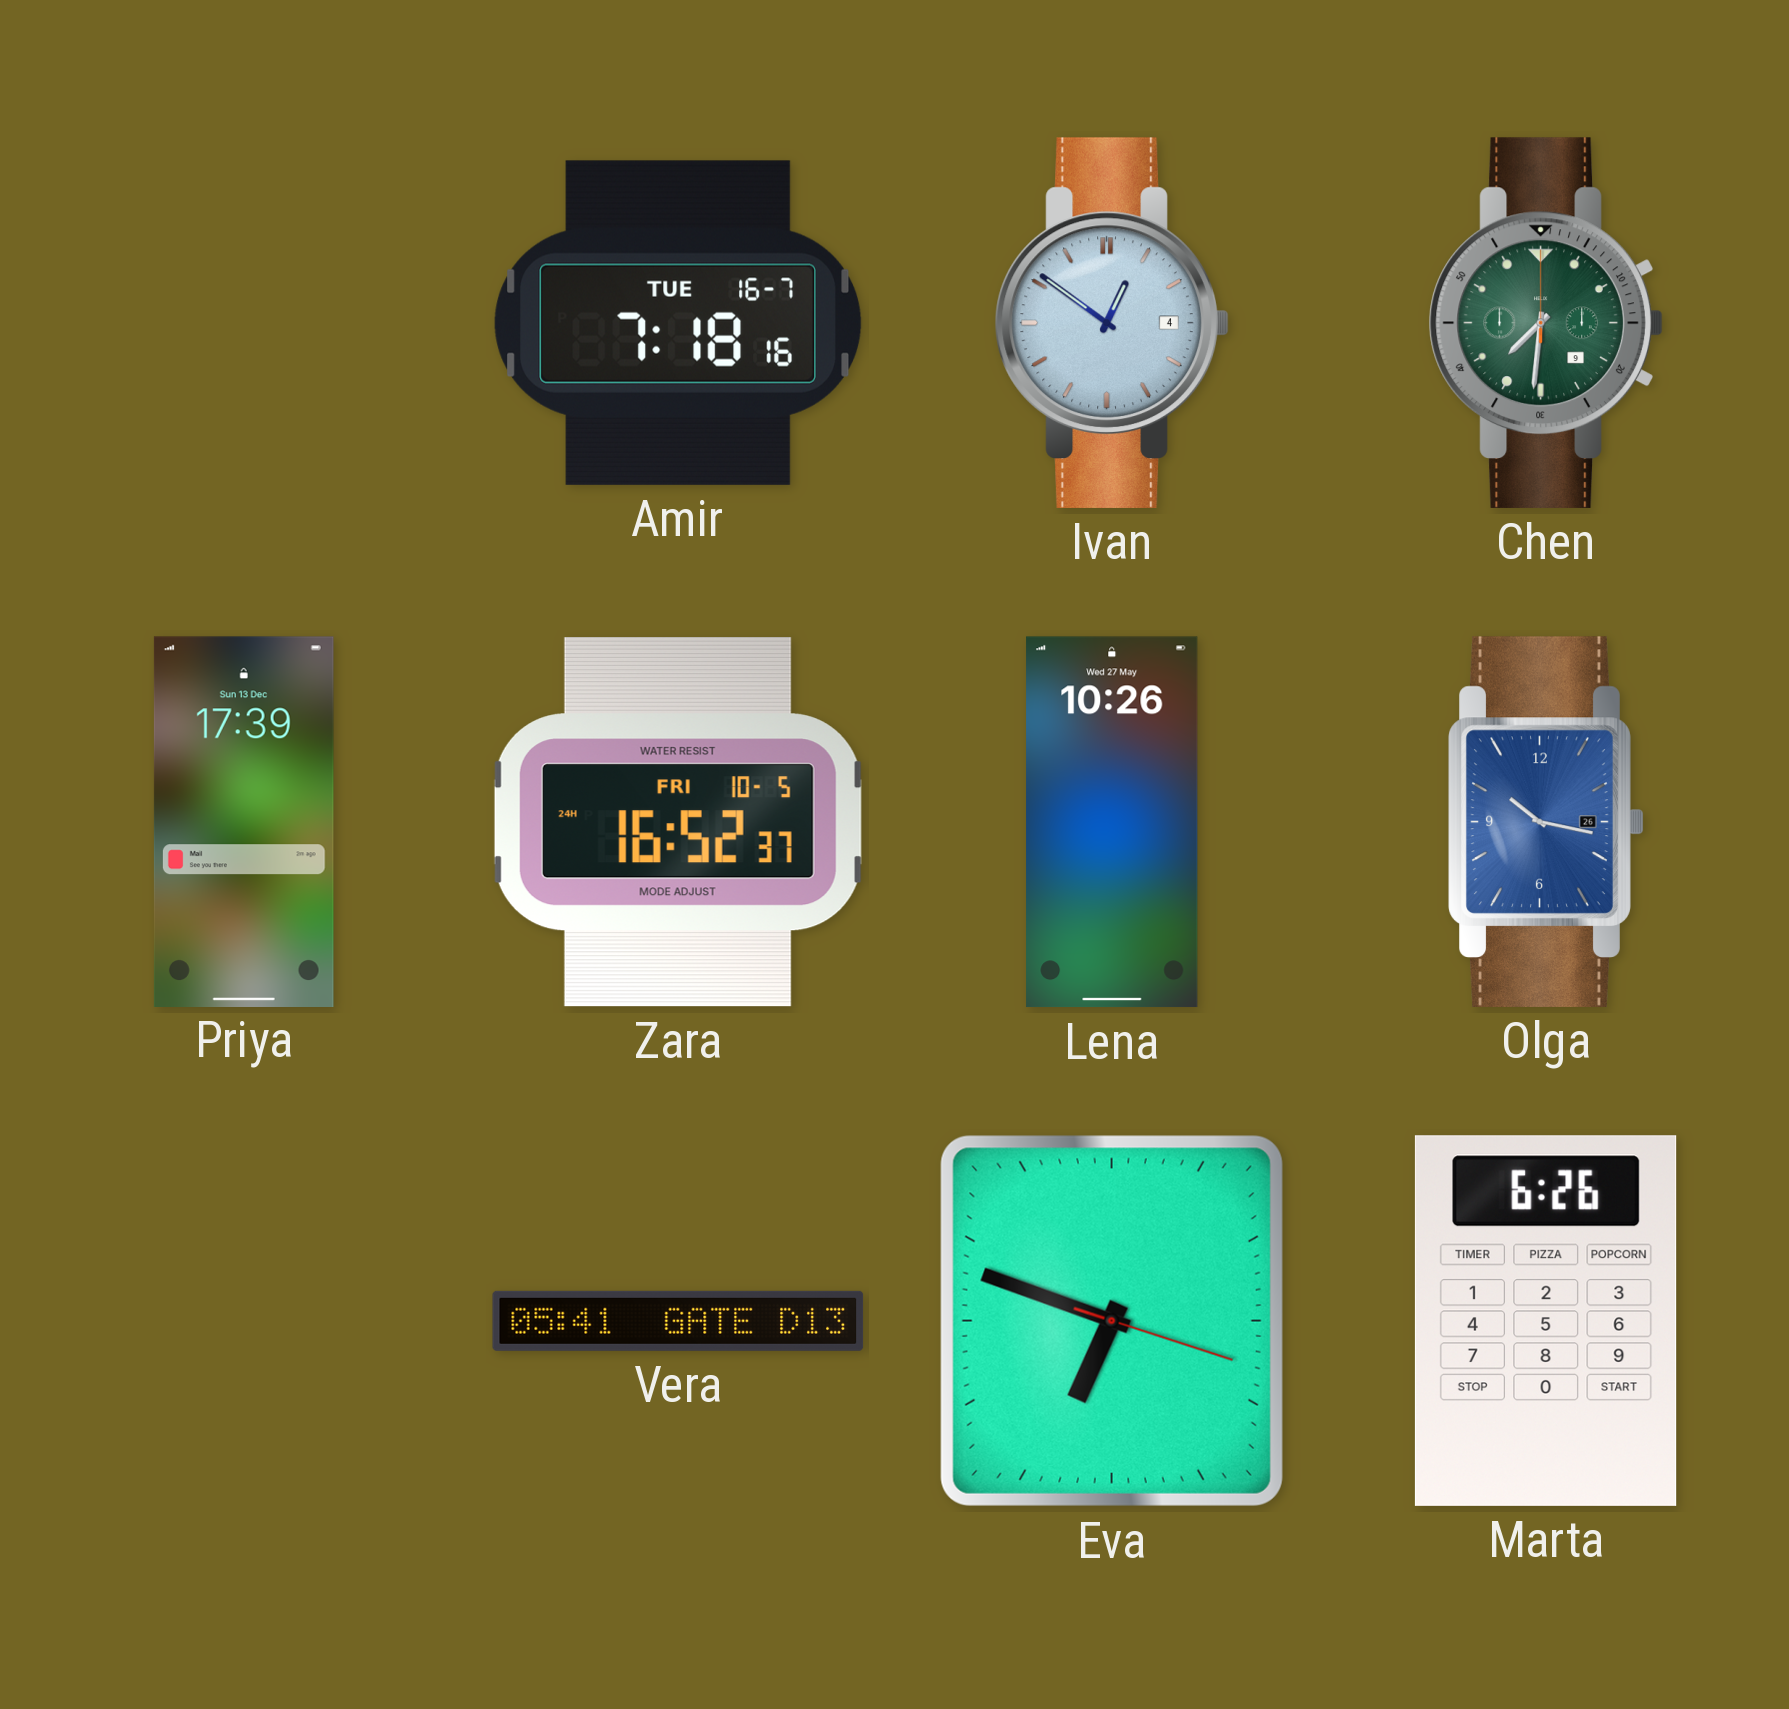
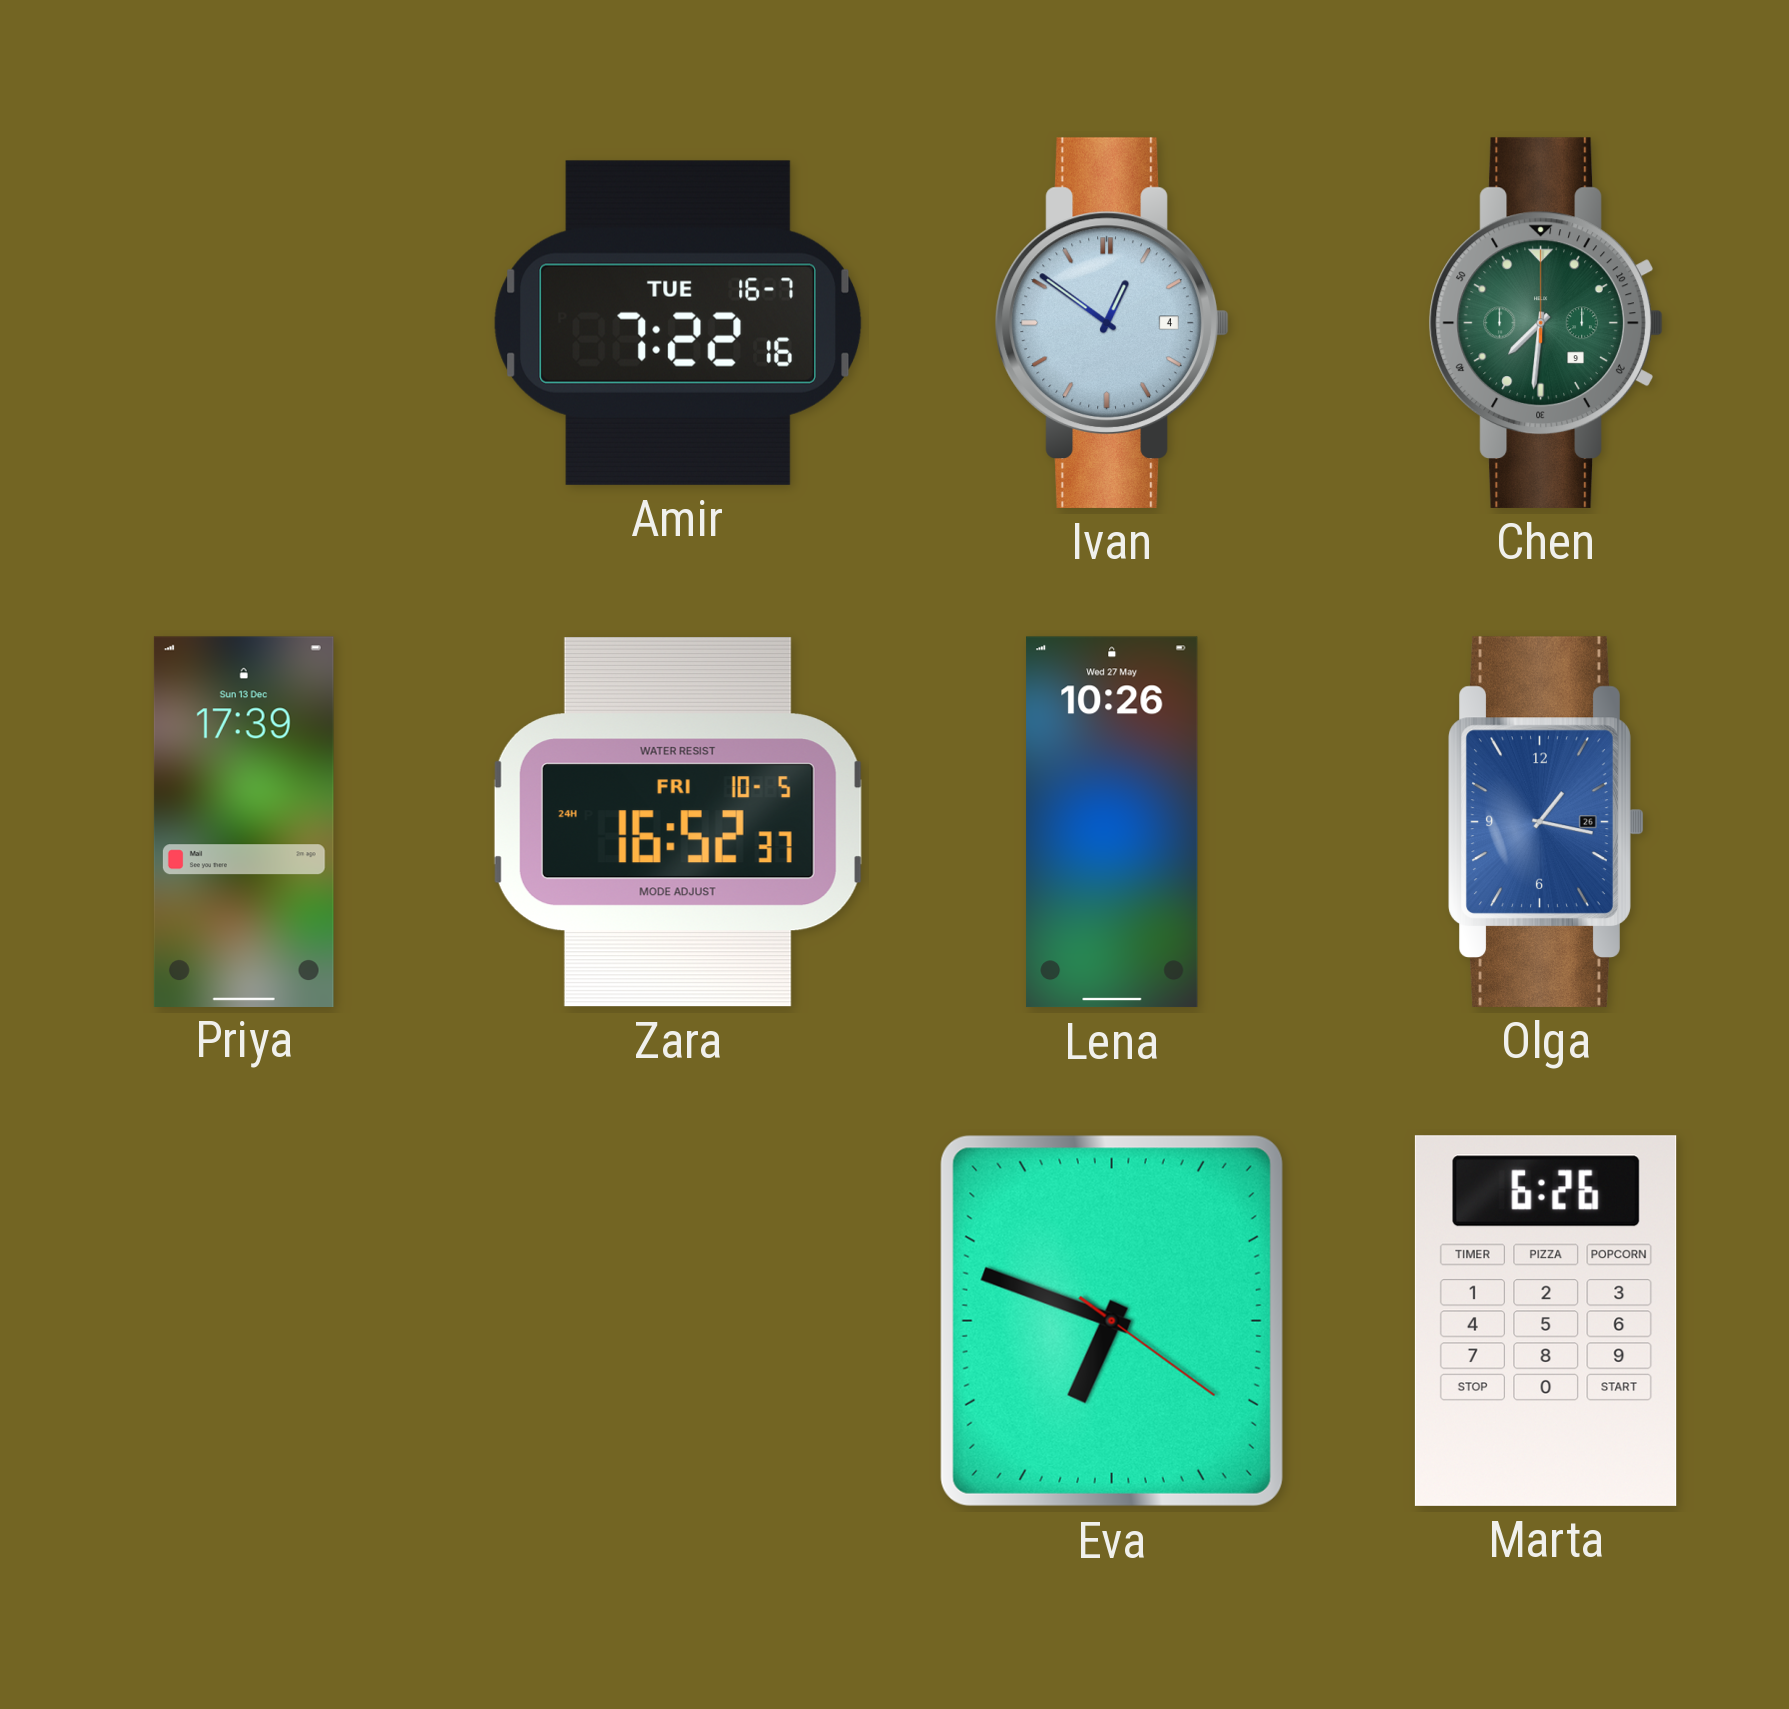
Amir: 7:18 -> 7:22
Olga: 10:17 -> 1:17
Vera: 05:41 -> none
Eva: 6:48:18 -> 6:48:21
